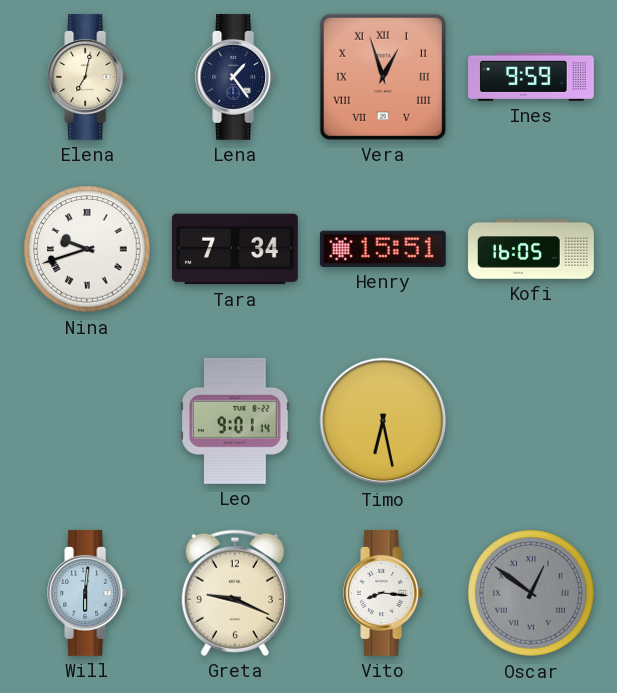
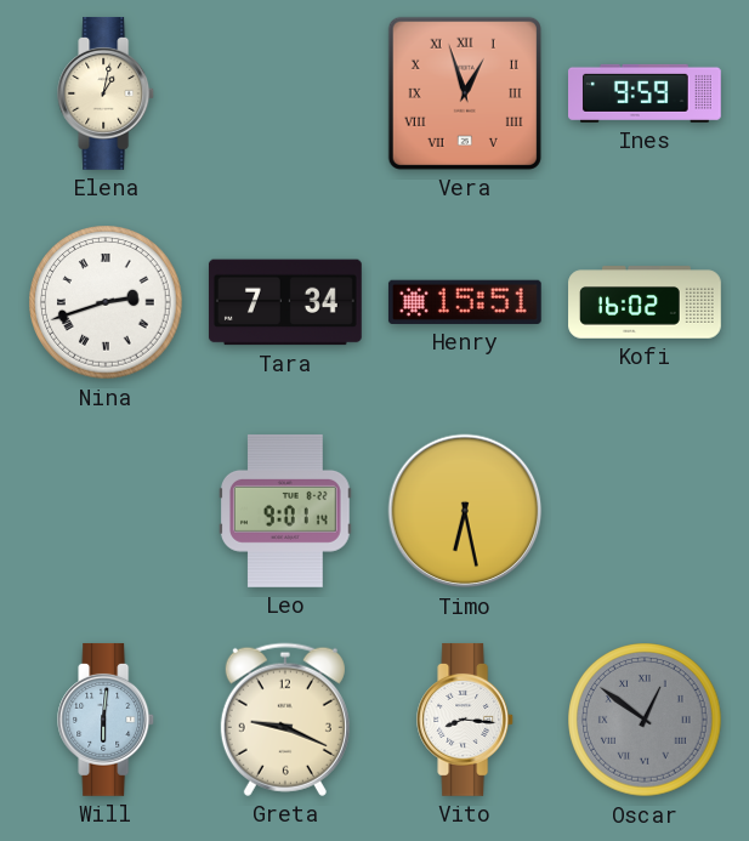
Elena: 7:02 -> 1:02
Lena: 1:24 -> none
Nina: 9:42 -> 2:42
Kofi: 16:05 -> 16:02
